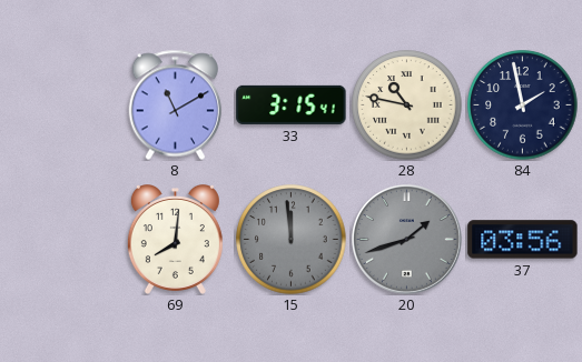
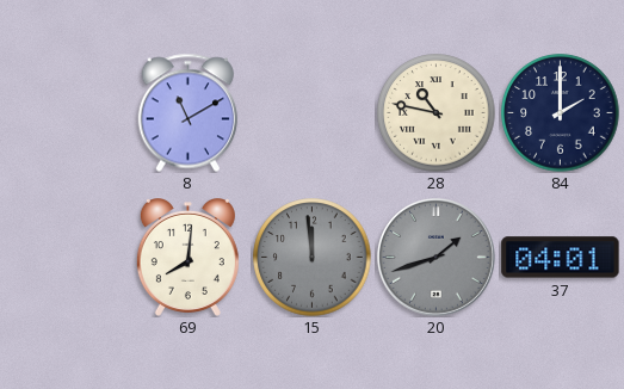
33: 3:15 -> none
84: 1:58 -> 2:00
37: 03:56 -> 04:01
